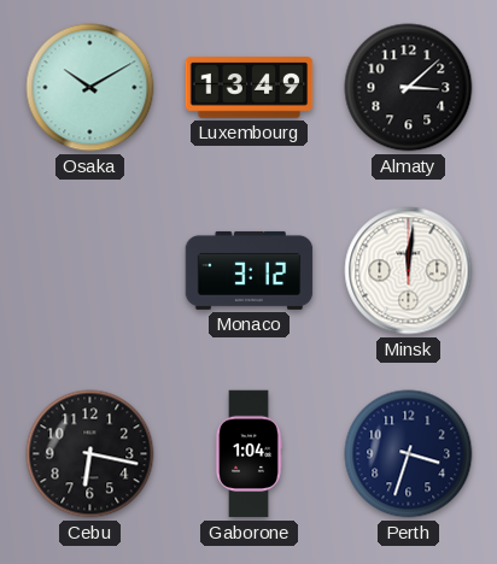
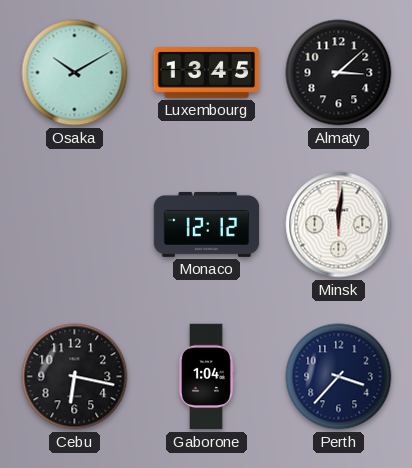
Luxembourg: 13:49 -> 13:45
Monaco: 3:12 -> 12:12
Perth: 3:33 -> 3:37
